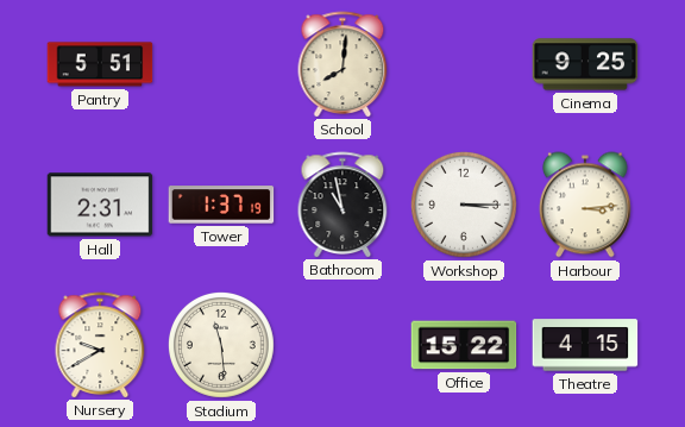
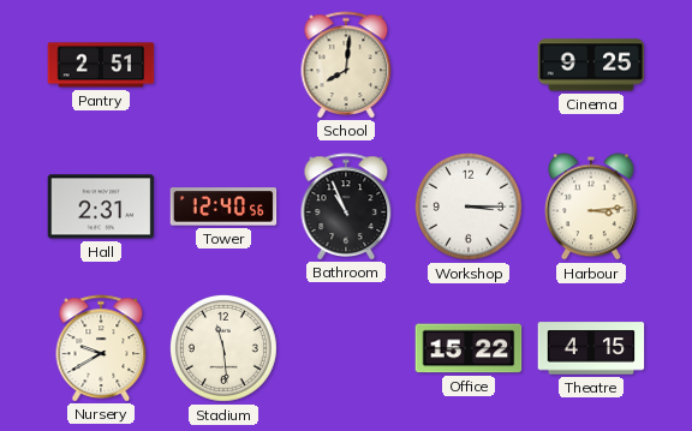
Pantry: 5:51 -> 2:51
Tower: 1:37 -> 12:40
Bathroom: 10:58 -> 10:56
